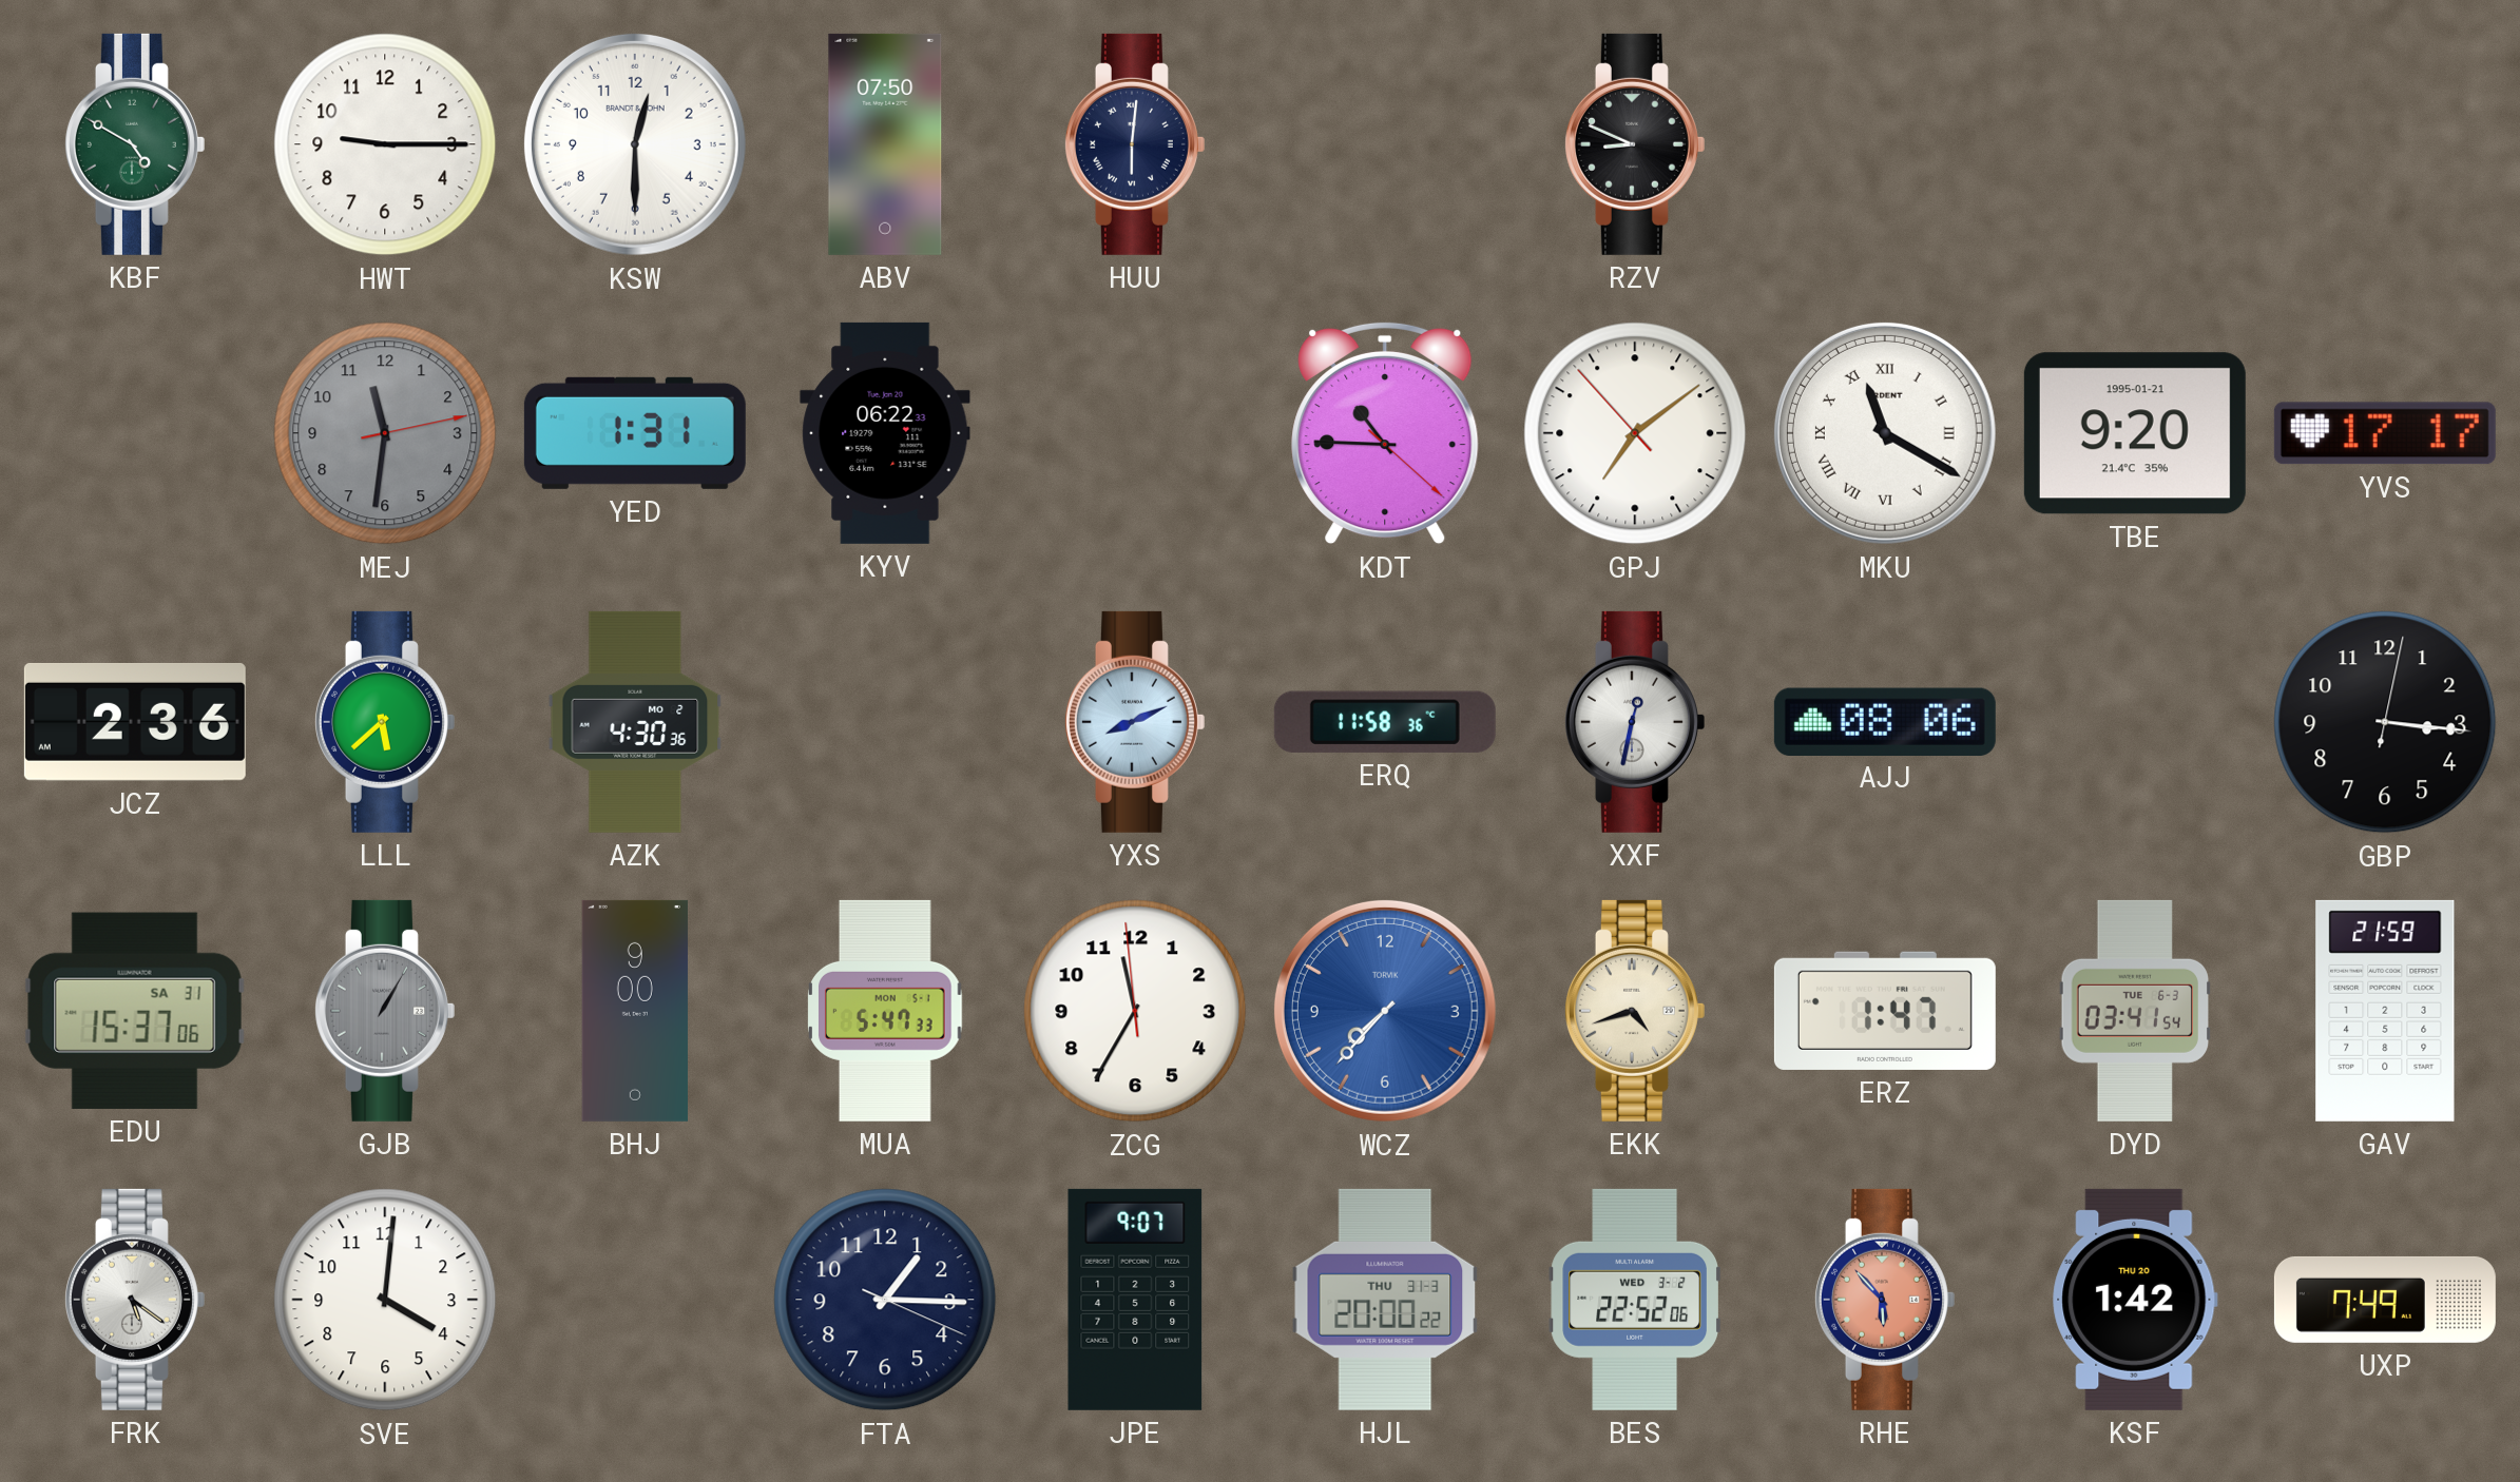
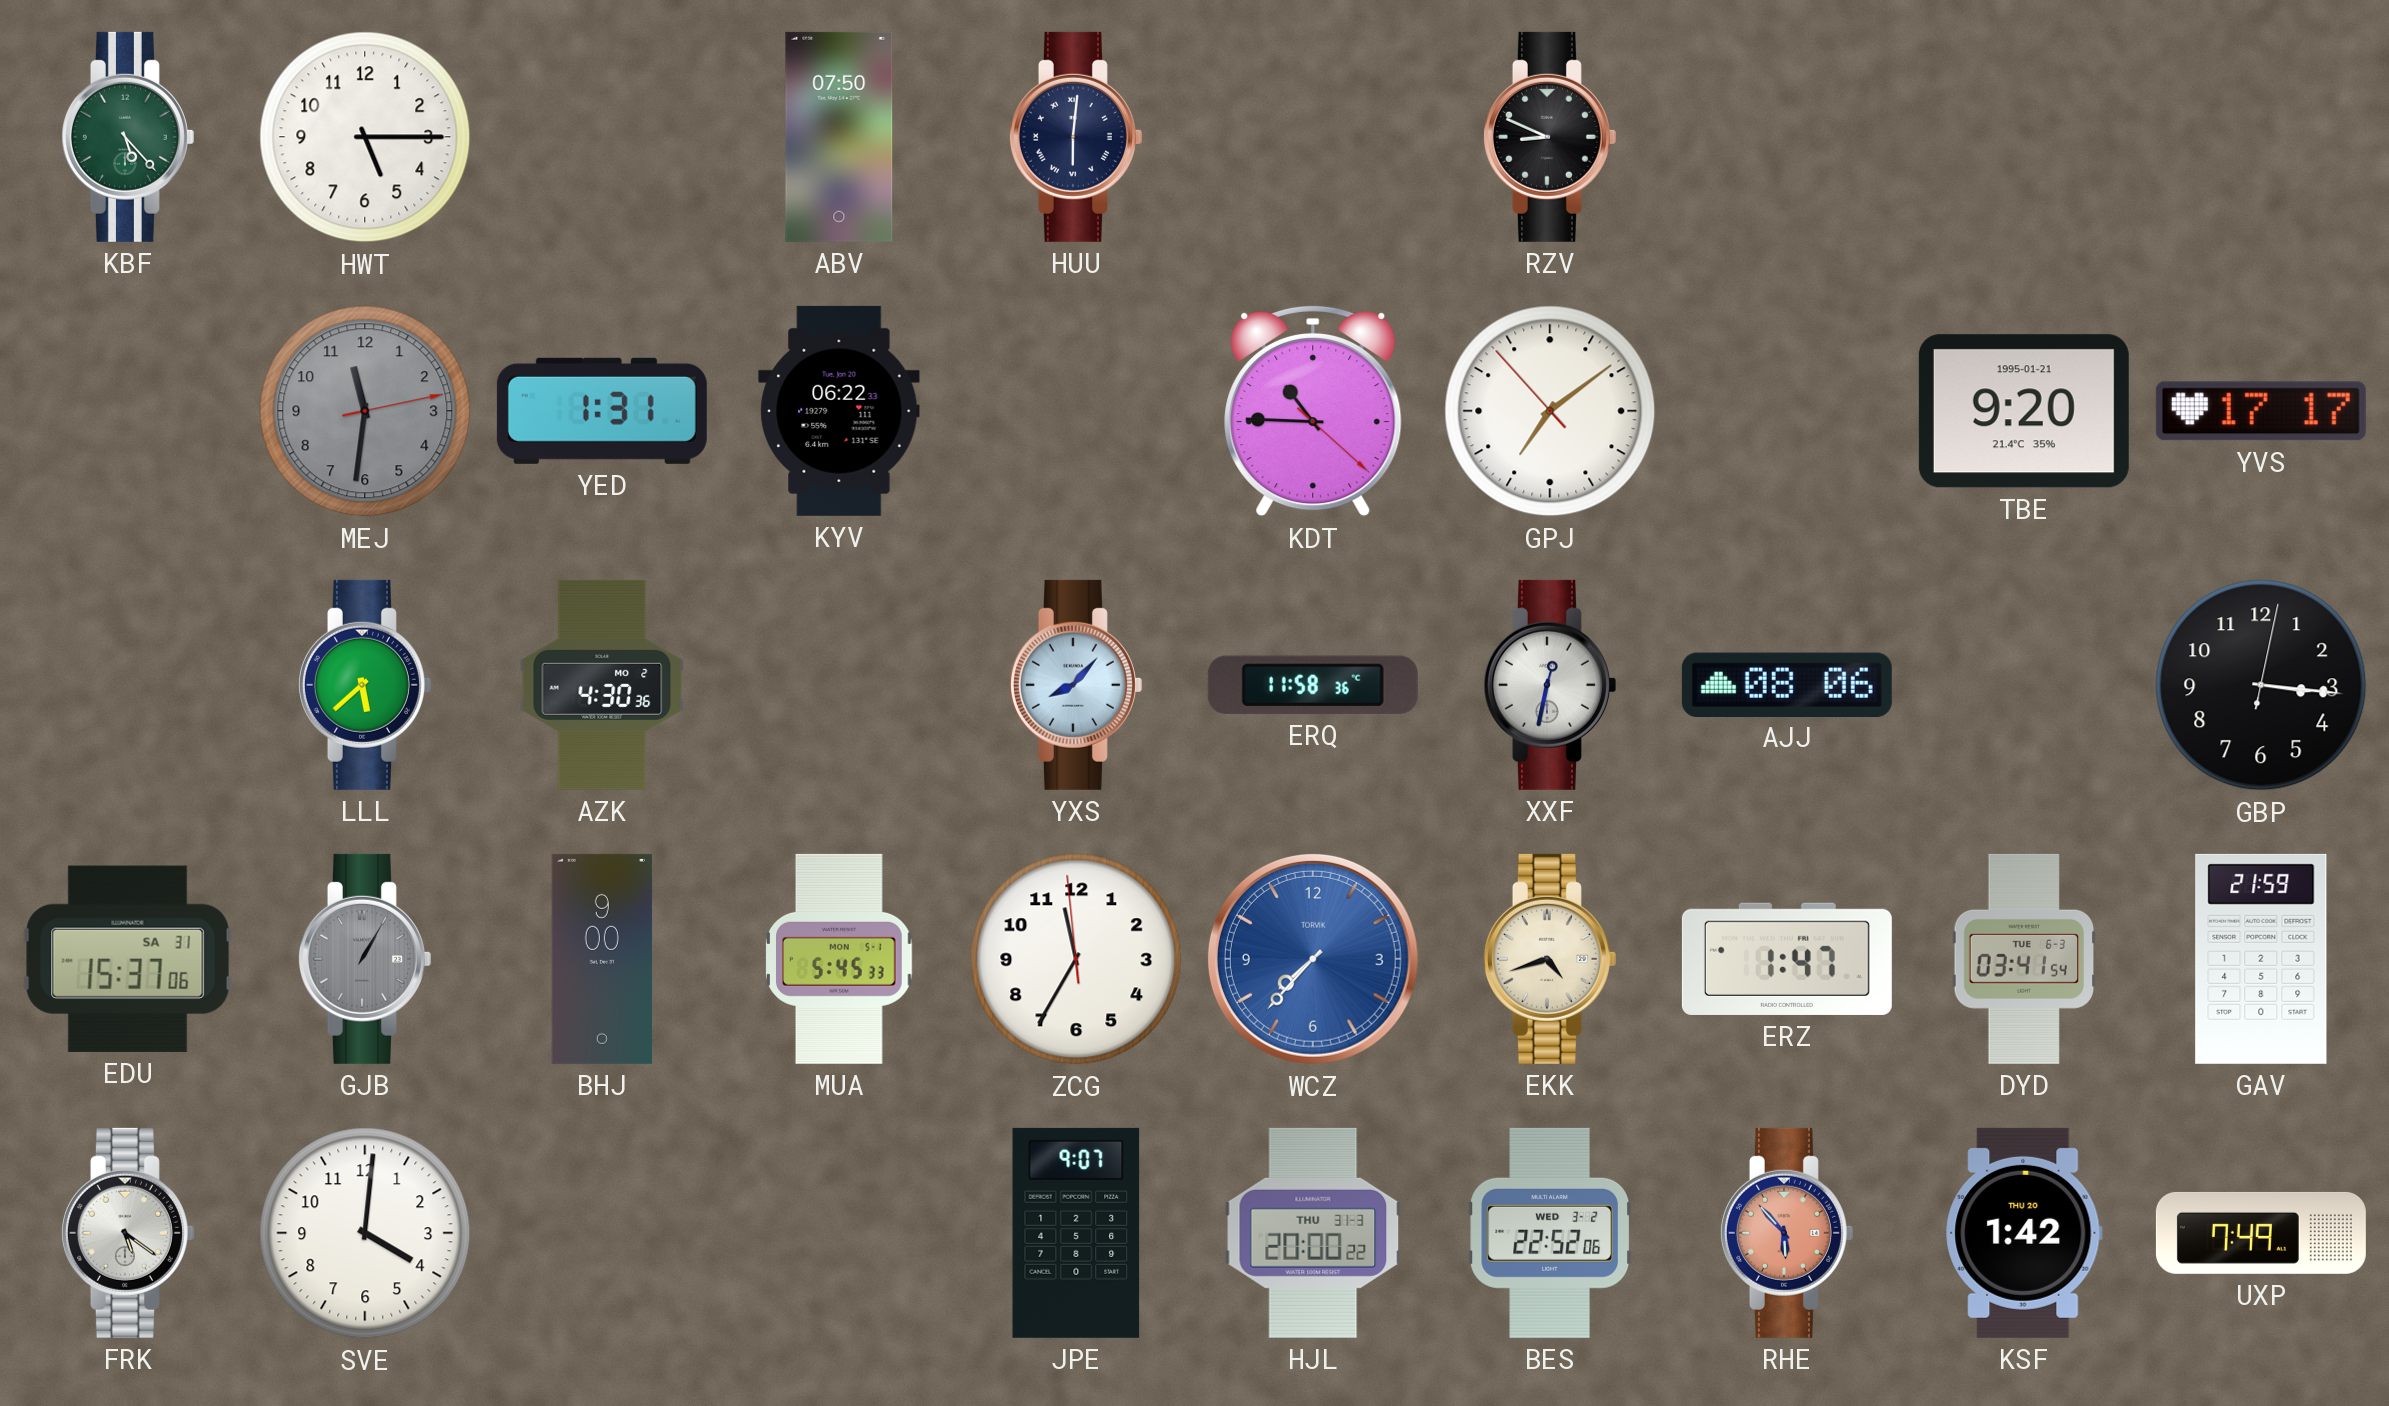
KBF: 4:50 -> 5:23
HWT: 9:15 -> 5:15
KSW: 12:30 -> none
MKU: 11:20 -> none
JCZ: 2:36 -> none
YXS: 8:11 -> 8:07
MUA: 5:47 -> 5:45
FTA: 1:15 -> none
